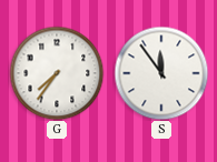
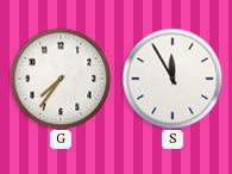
S: 11:54 -> 11:55
